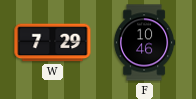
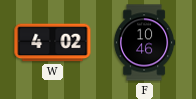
W: 7:29 -> 4:02
